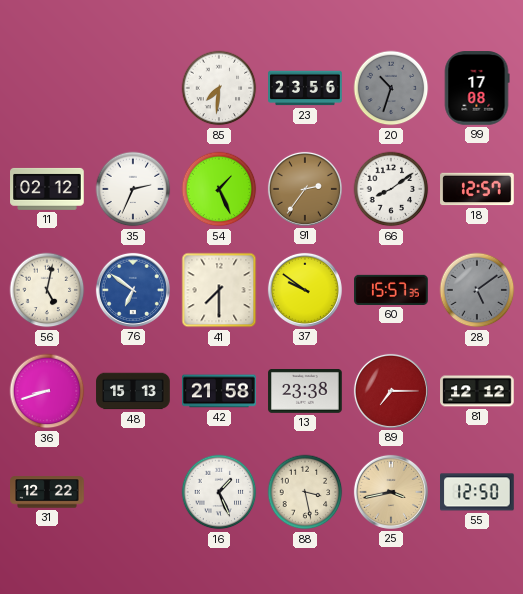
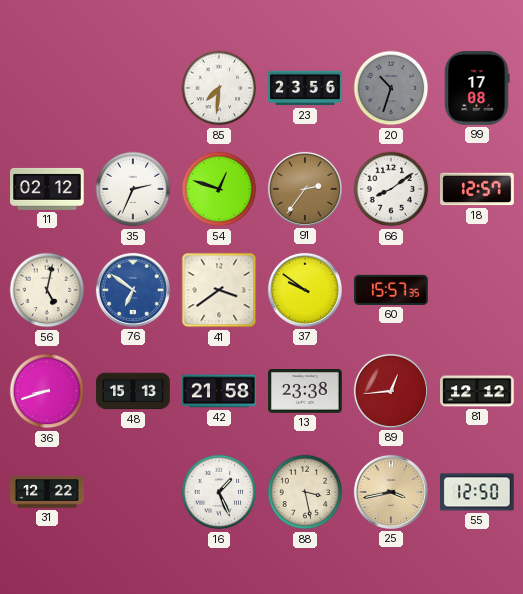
54: 1:26 -> 12:48
41: 7:30 -> 3:39
28: 5:09 -> none
89: 7:15 -> 12:44
